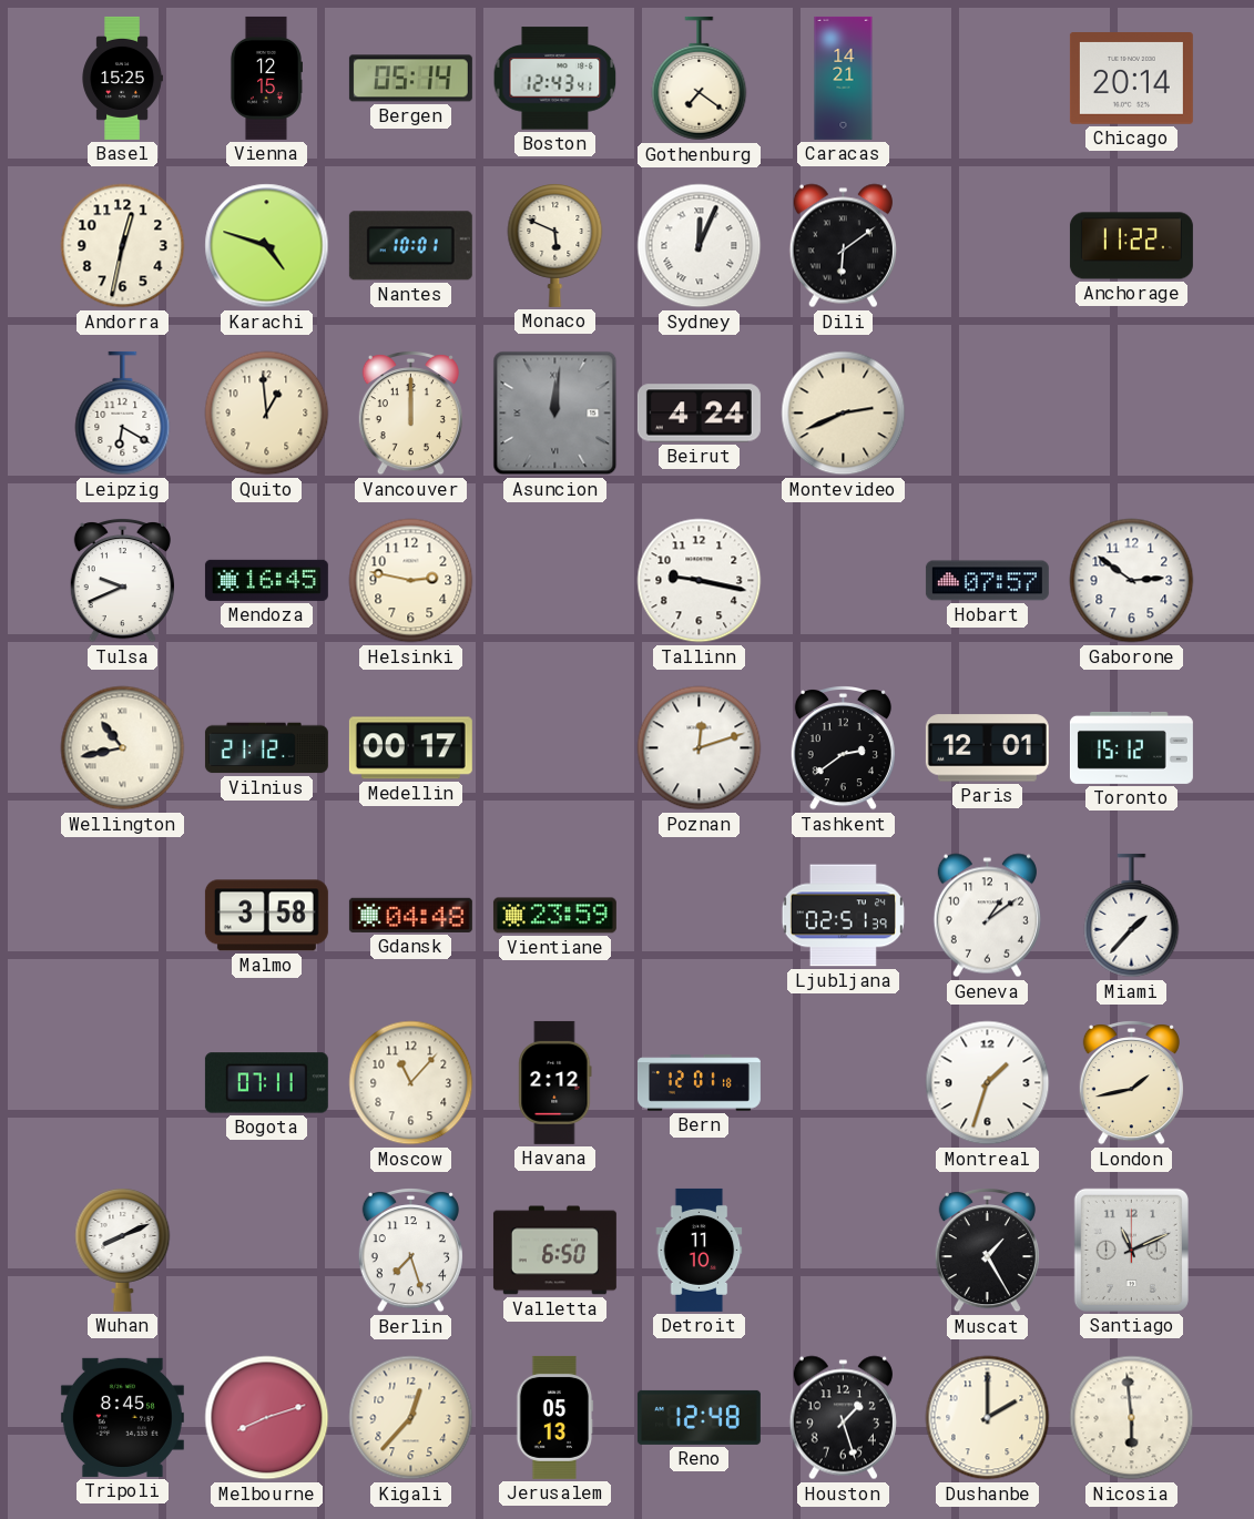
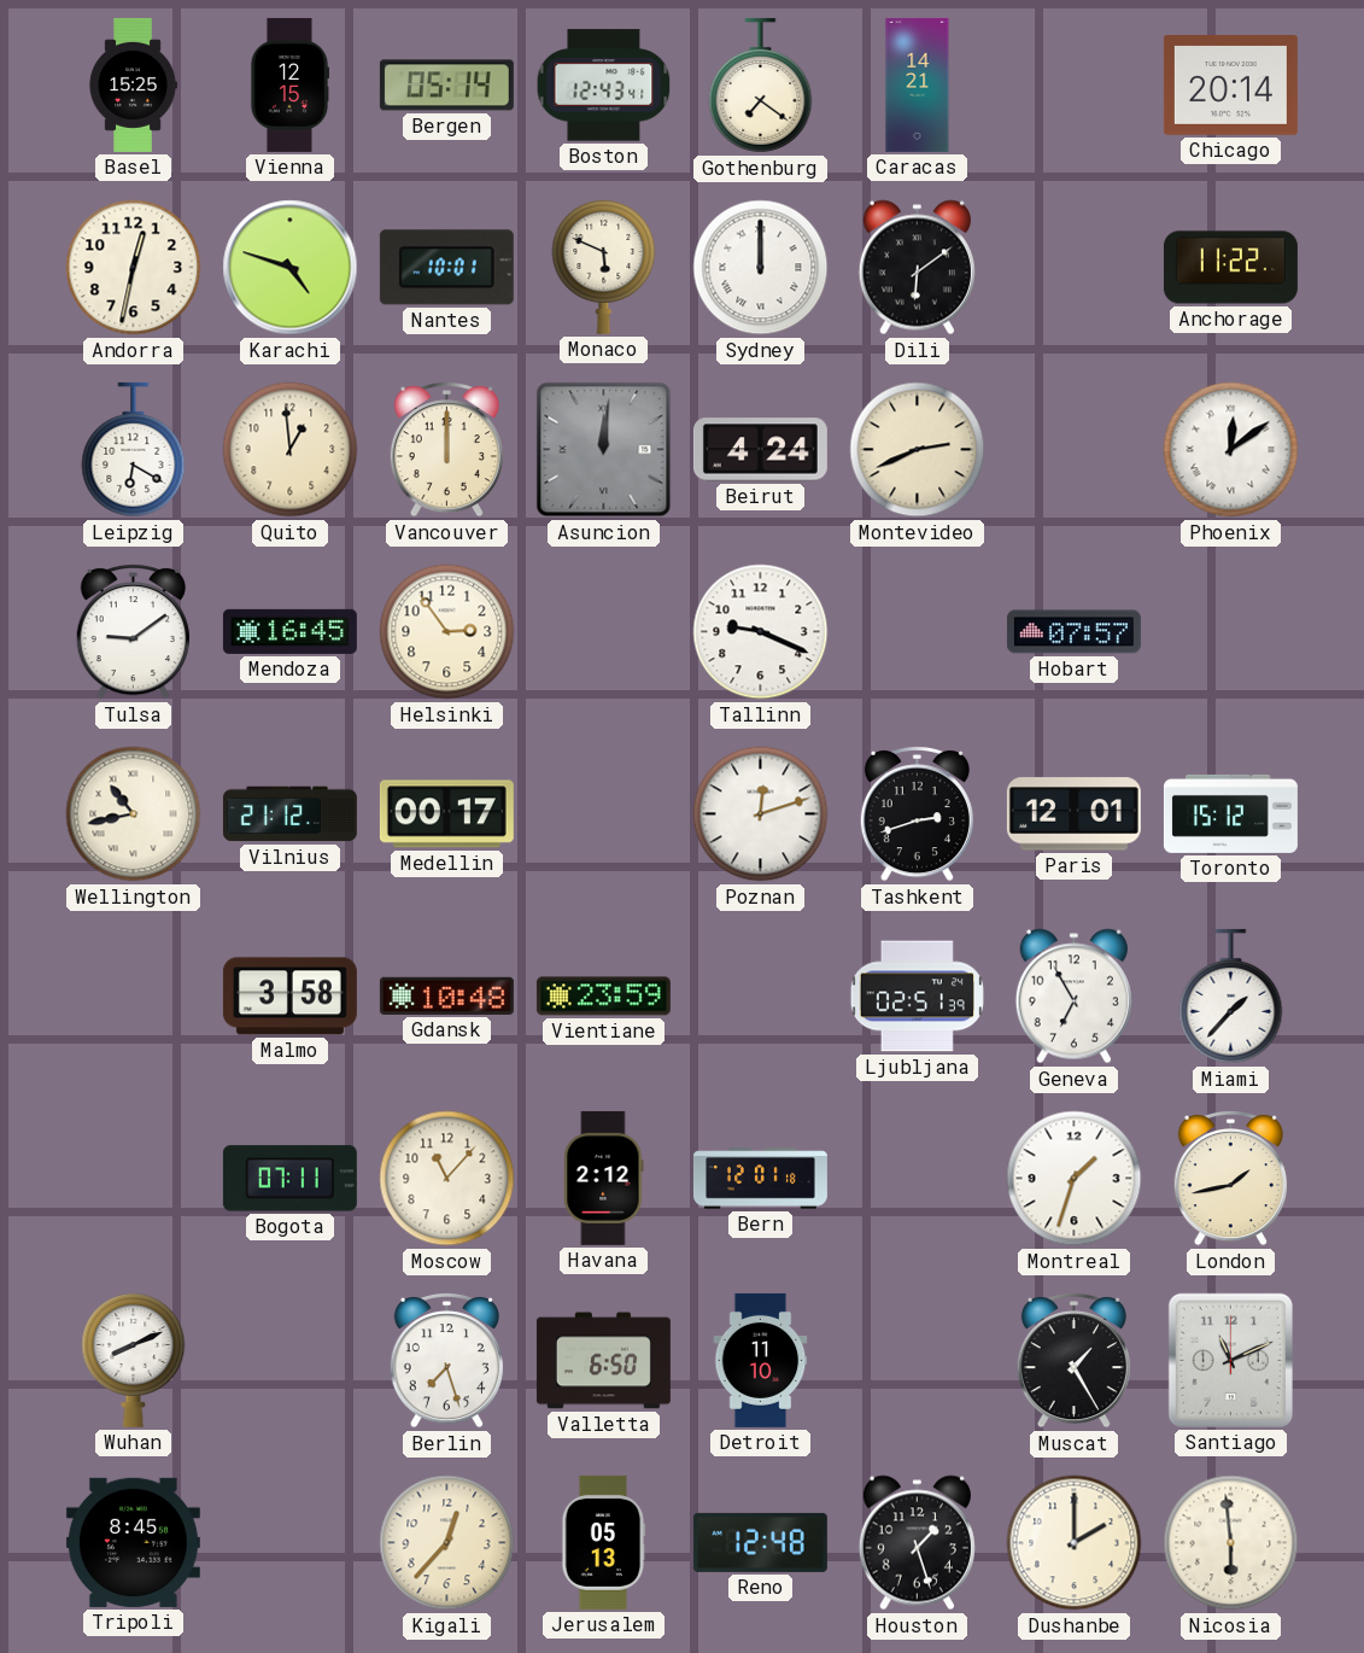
Sydney: 12:04 -> 12:00
Phoenix: none -> 12:09
Tulsa: 9:41 -> 9:09
Helsinki: 2:47 -> 2:54
Tallinn: 9:17 -> 9:19
Gaborone: 2:51 -> none
Tashkent: 2:39 -> 2:42
Gdansk: 04:48 -> 10:48
Geneva: 1:09 -> 6:55
Melbourne: 8:12 -> none
